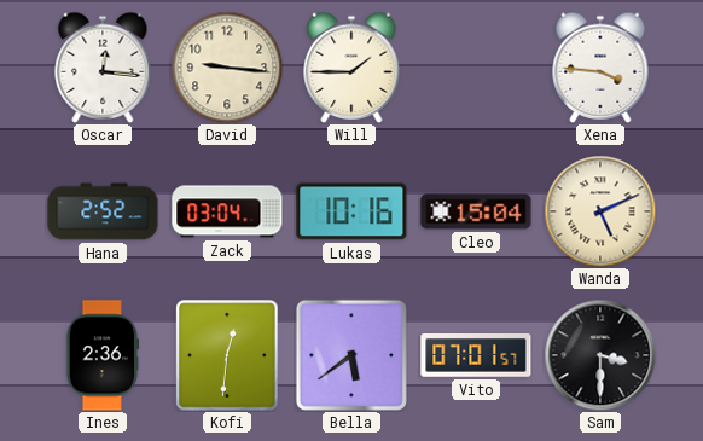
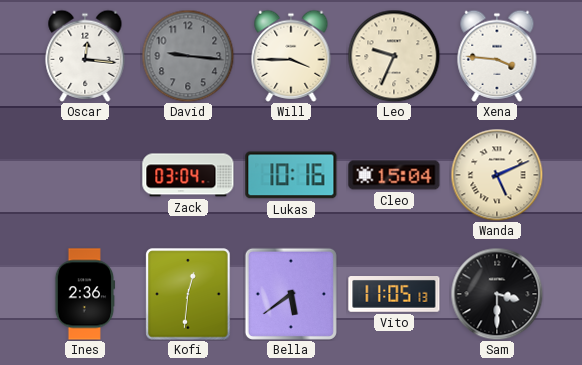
David dial: cream -> grey
Will: 1:45 -> 3:45
Leo: none -> 9:34
Hana: 2:52 -> none
Vito: 07:01 -> 11:05
